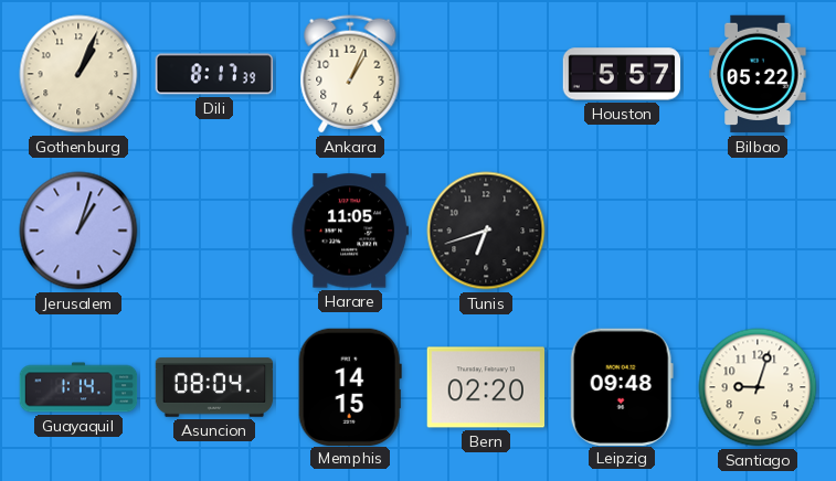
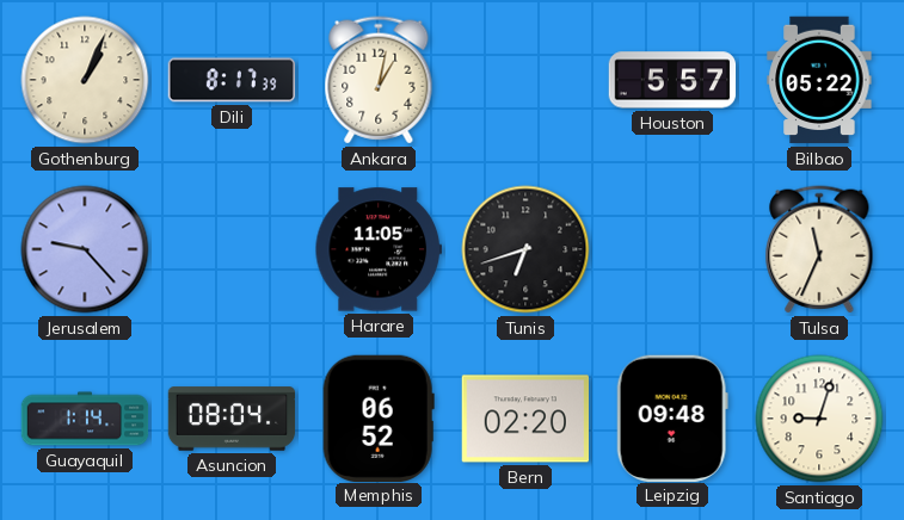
Ankara: 1:04 -> 1:02
Jerusalem: 1:03 -> 9:23
Tulsa: none -> 11:34
Memphis: 14:15 -> 06:52
